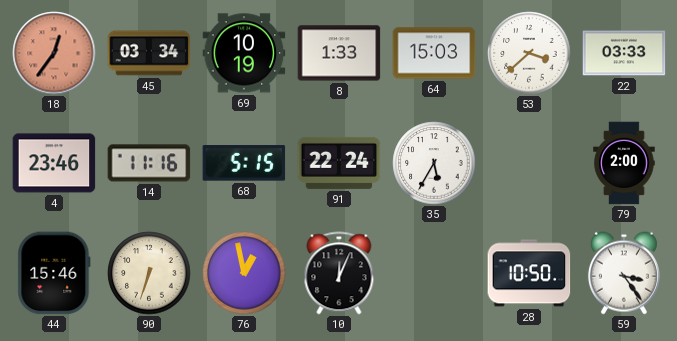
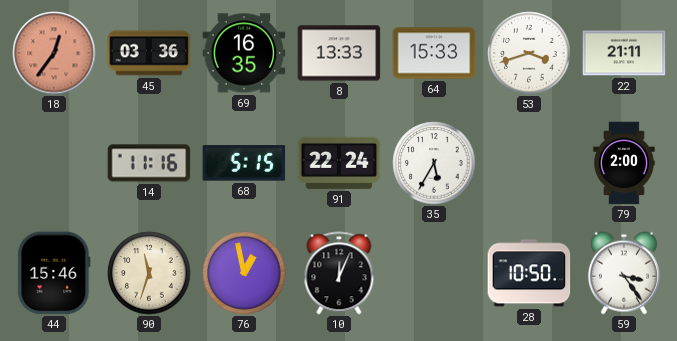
45: 03:34 -> 03:36
69: 10:19 -> 16:35
8: 1:33 -> 13:33
64: 15:03 -> 15:33
53: 3:38 -> 3:42
22: 03:33 -> 21:11
4: 23:46 -> none
90: 6:33 -> 11:33
